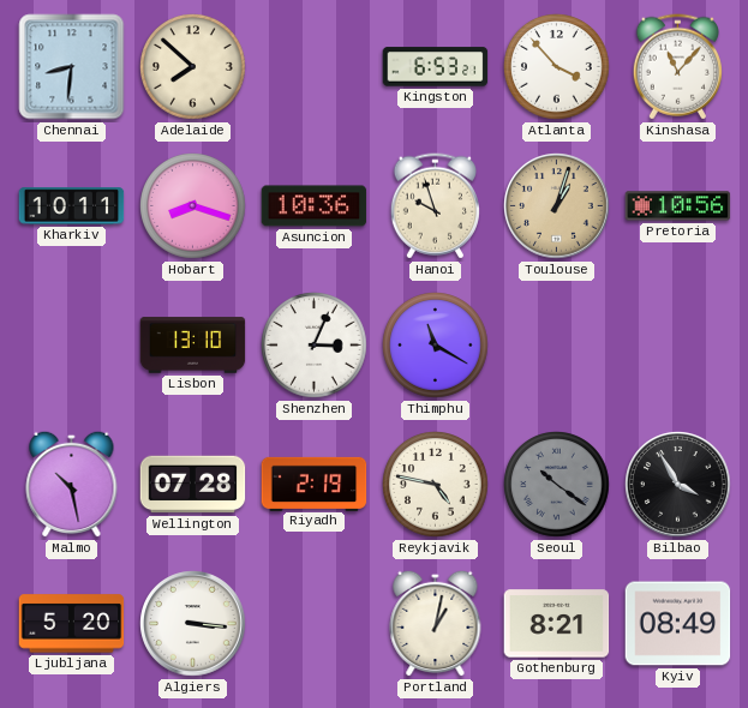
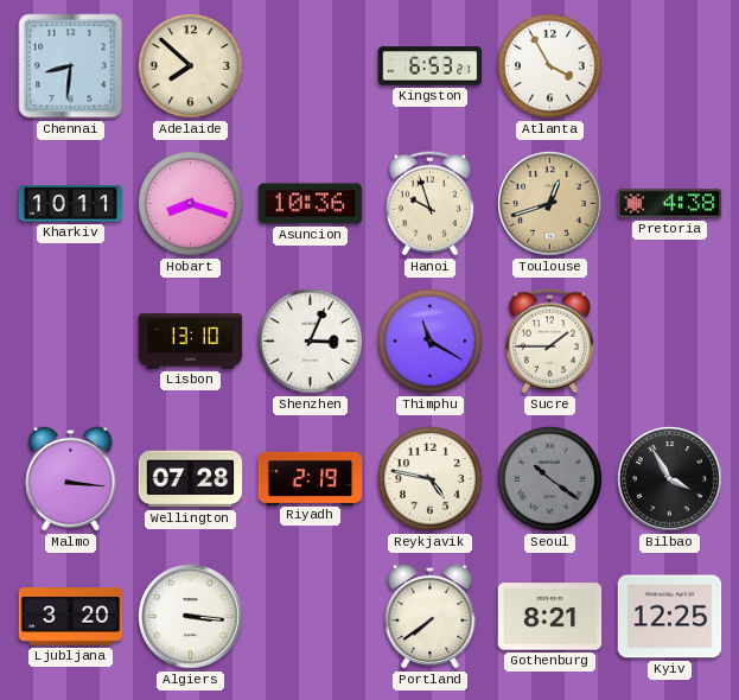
Atlanta: 3:53 -> 3:55
Kinshasa: 11:07 -> none
Toulouse: 1:03 -> 12:42
Pretoria: 10:56 -> 4:38
Sucre: none -> 1:45
Malmo: 10:28 -> 3:16
Ljubljana: 5:20 -> 3:20
Portland: 1:02 -> 7:39
Kyiv: 08:49 -> 12:25
